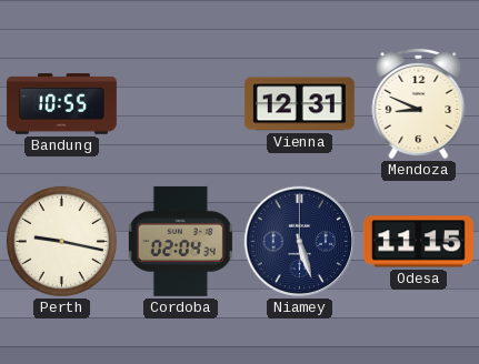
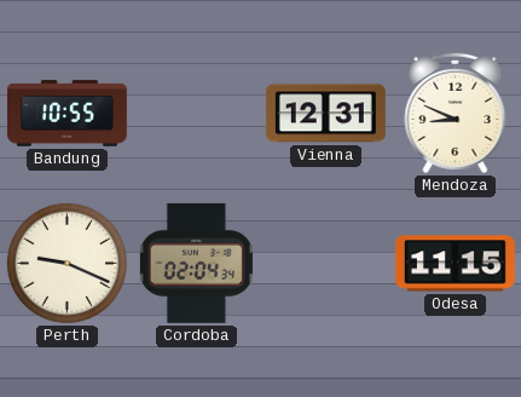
Perth: 9:17 -> 9:19
Niamey: 5:27 -> none
